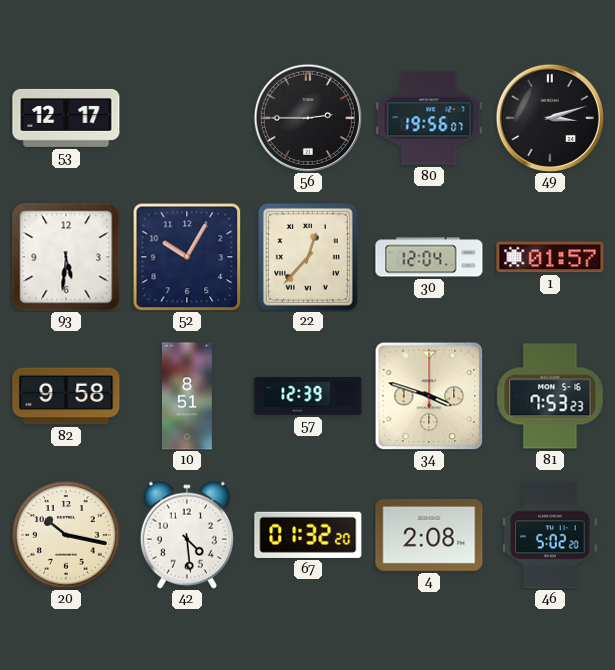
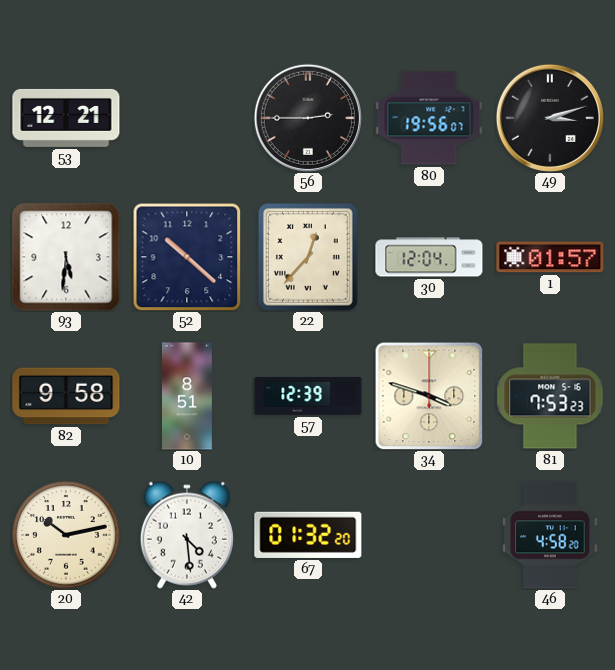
53: 12:17 -> 12:21
52: 10:05 -> 10:22
20: 10:17 -> 10:13
4: 2:08 -> none
46: 5:02 -> 4:58
